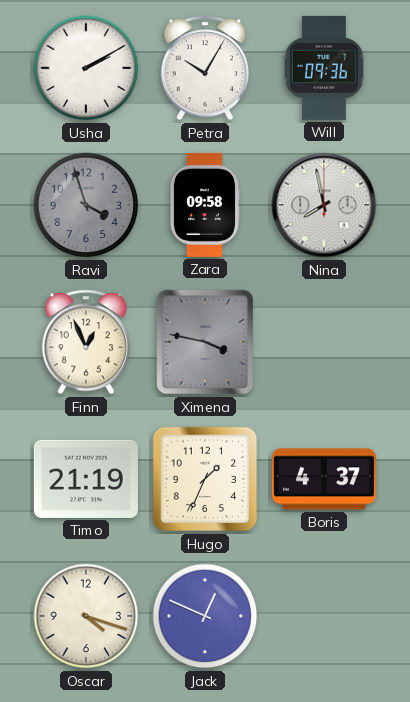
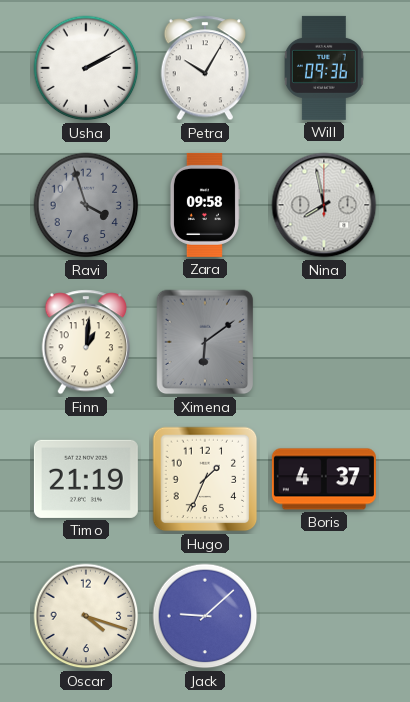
Finn: 12:56 -> 1:01
Ximena: 3:47 -> 6:09
Jack: 12:49 -> 9:08
